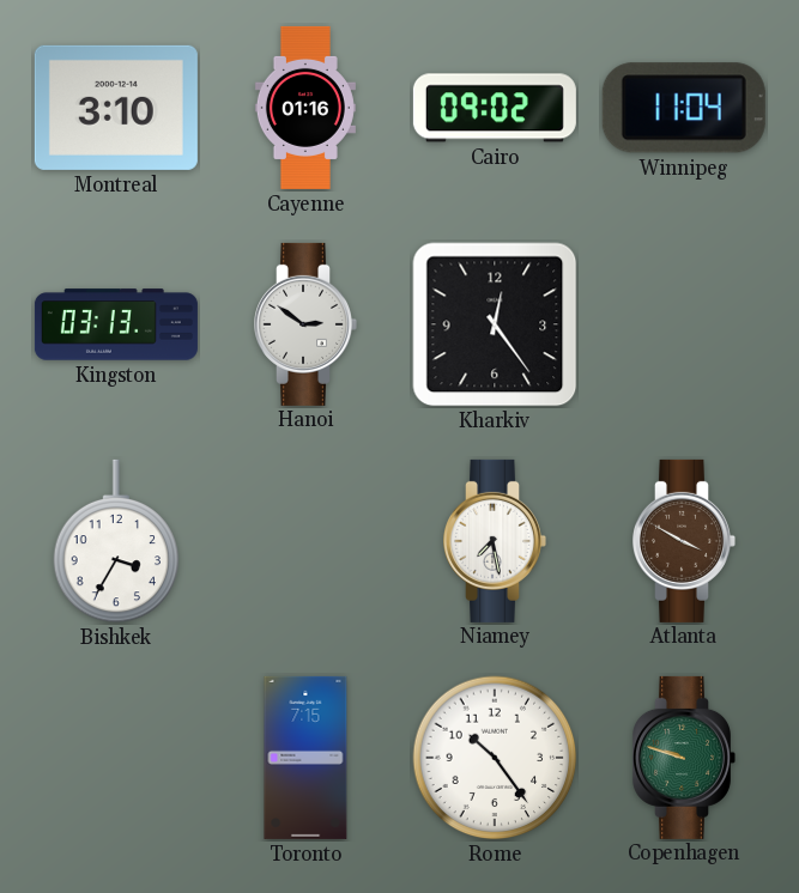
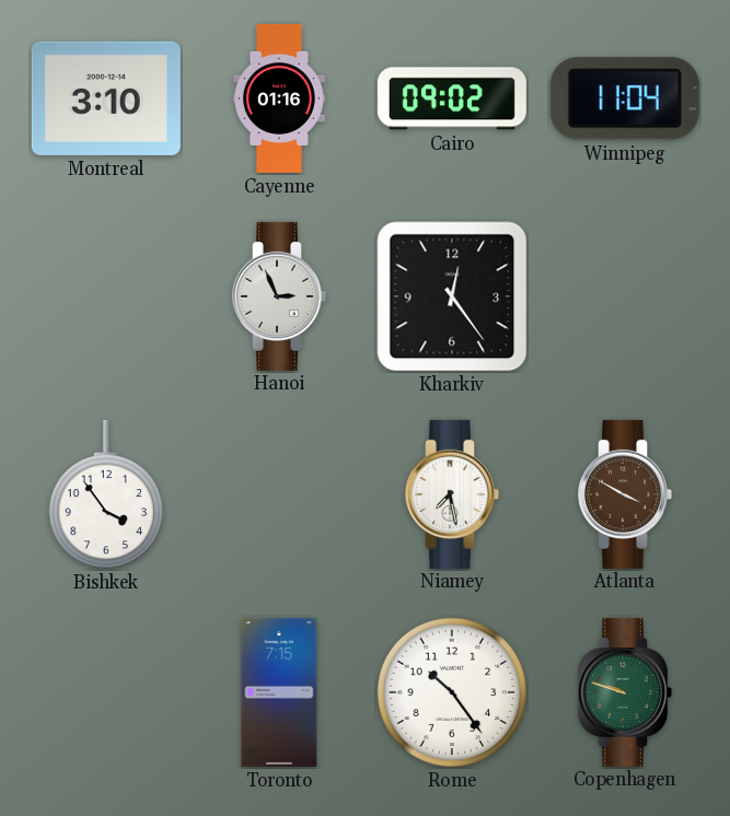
Kingston: 03:13 -> none
Hanoi: 2:51 -> 2:56
Bishkek: 3:35 -> 3:54
